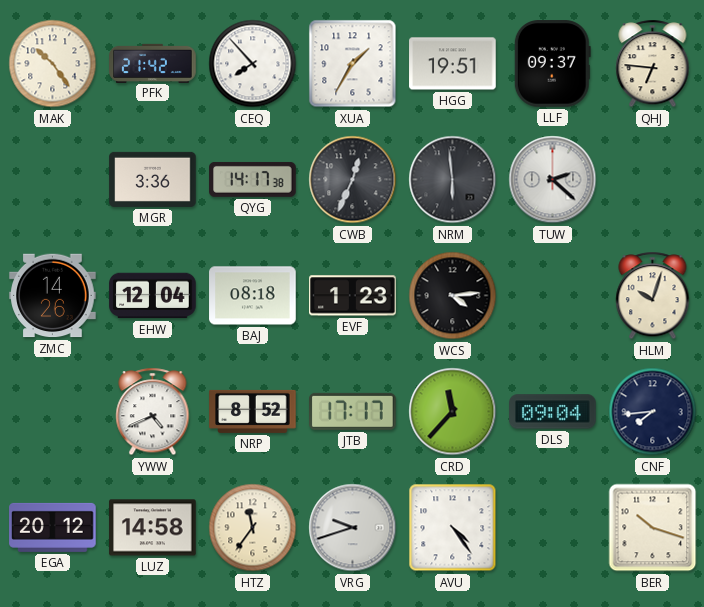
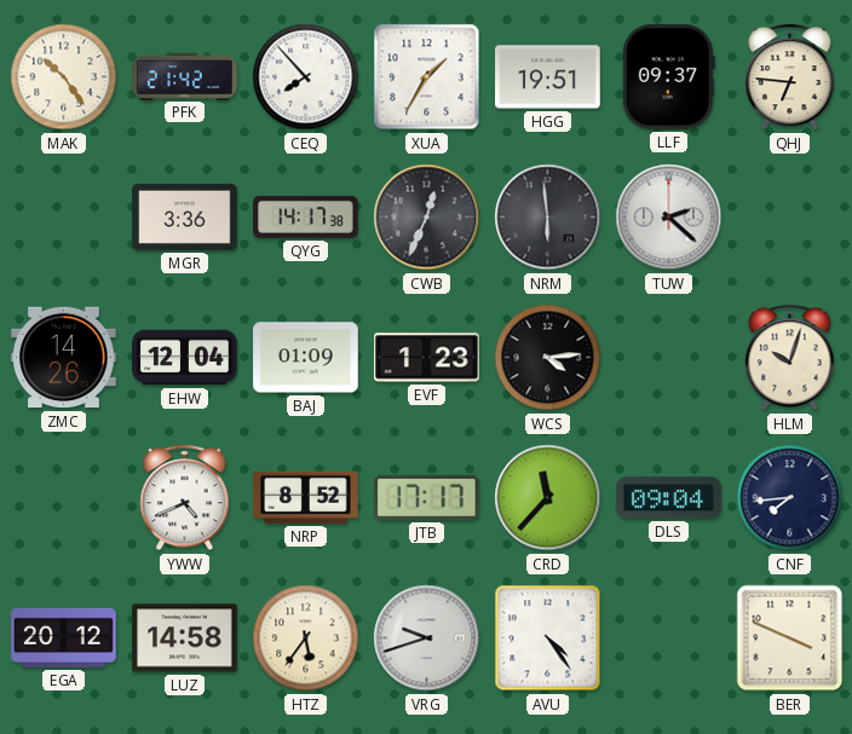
BAJ: 08:18 -> 01:09
HTZ: 11:36 -> 5:36
BER: 10:18 -> 3:49
